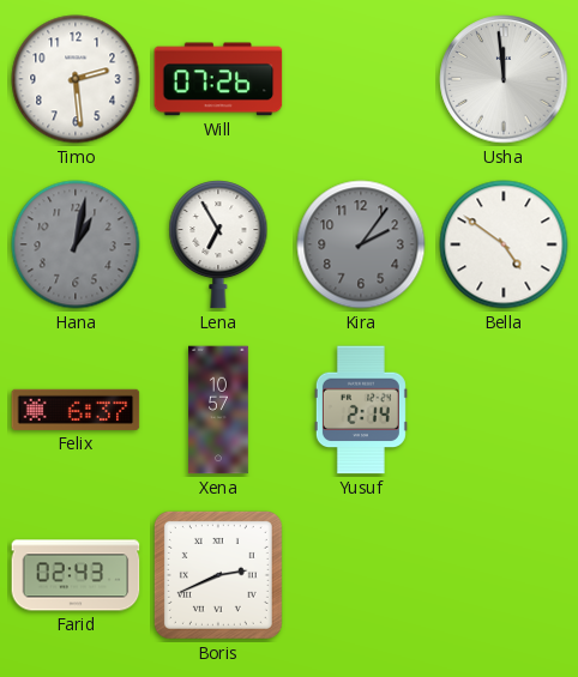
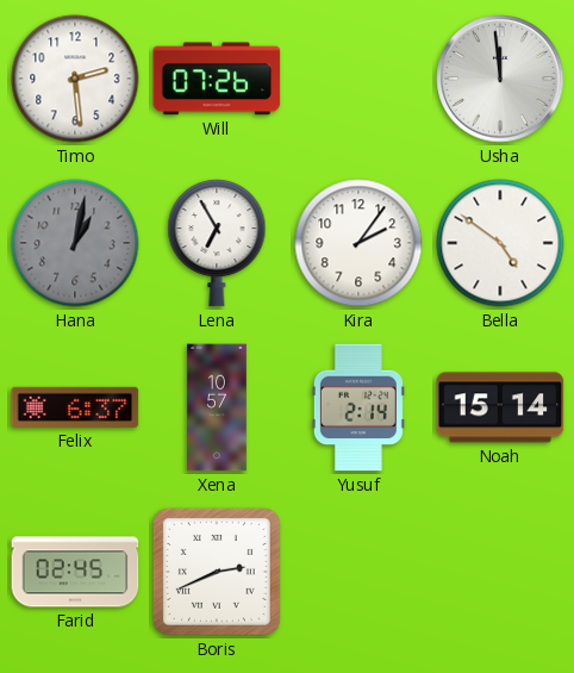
Kira dial: grey -> white
Noah: none -> 15:14
Farid: 02:43 -> 02:45
